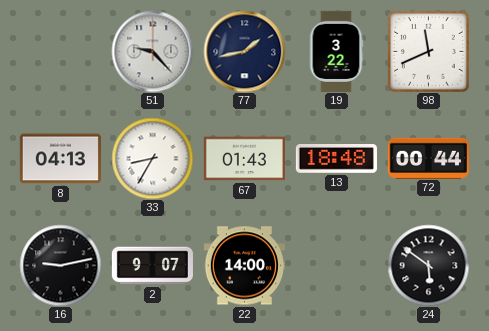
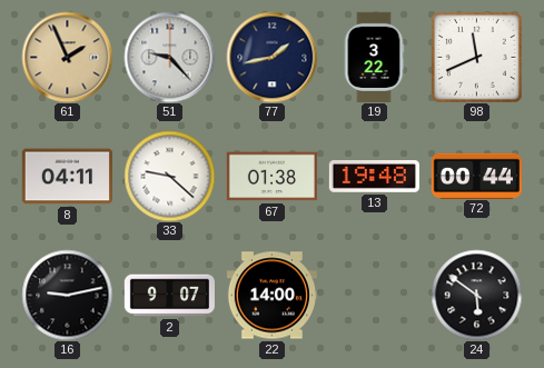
61: none -> 1:56
8: 04:13 -> 04:11
33: 8:35 -> 9:22
67: 01:43 -> 01:38
13: 18:48 -> 19:48
